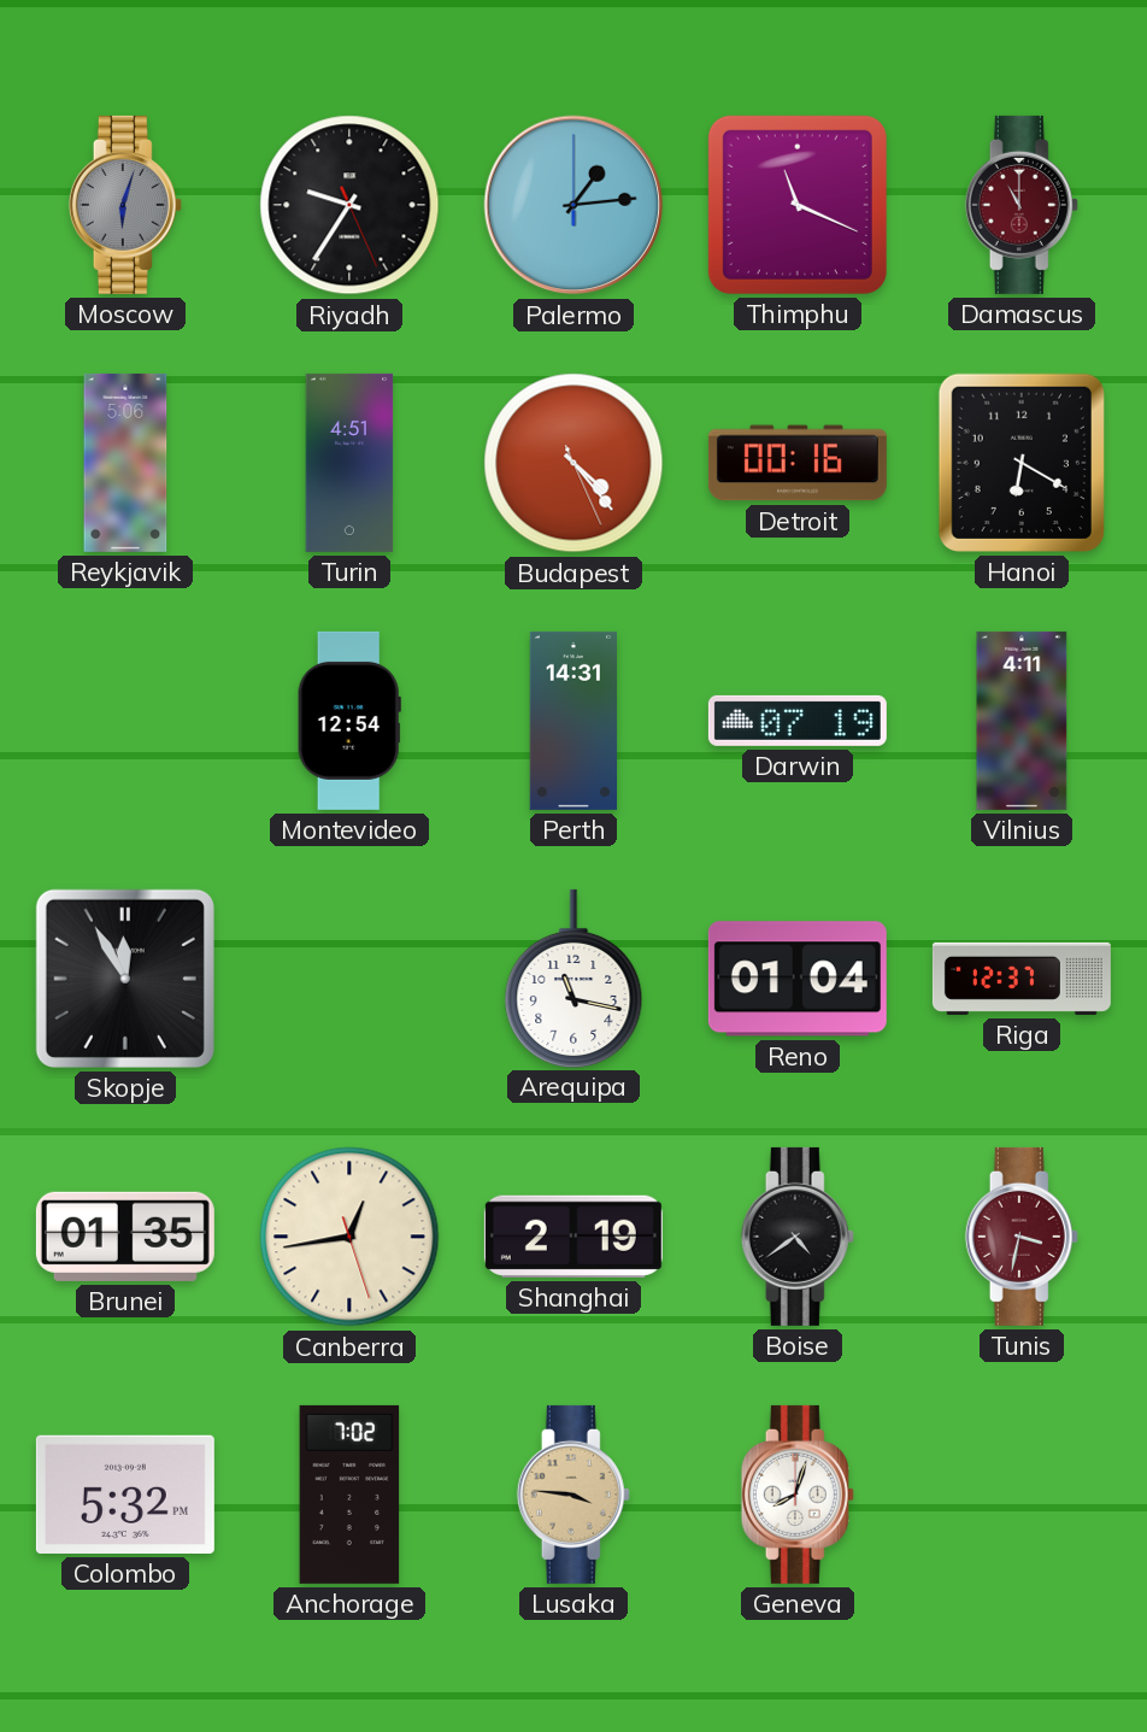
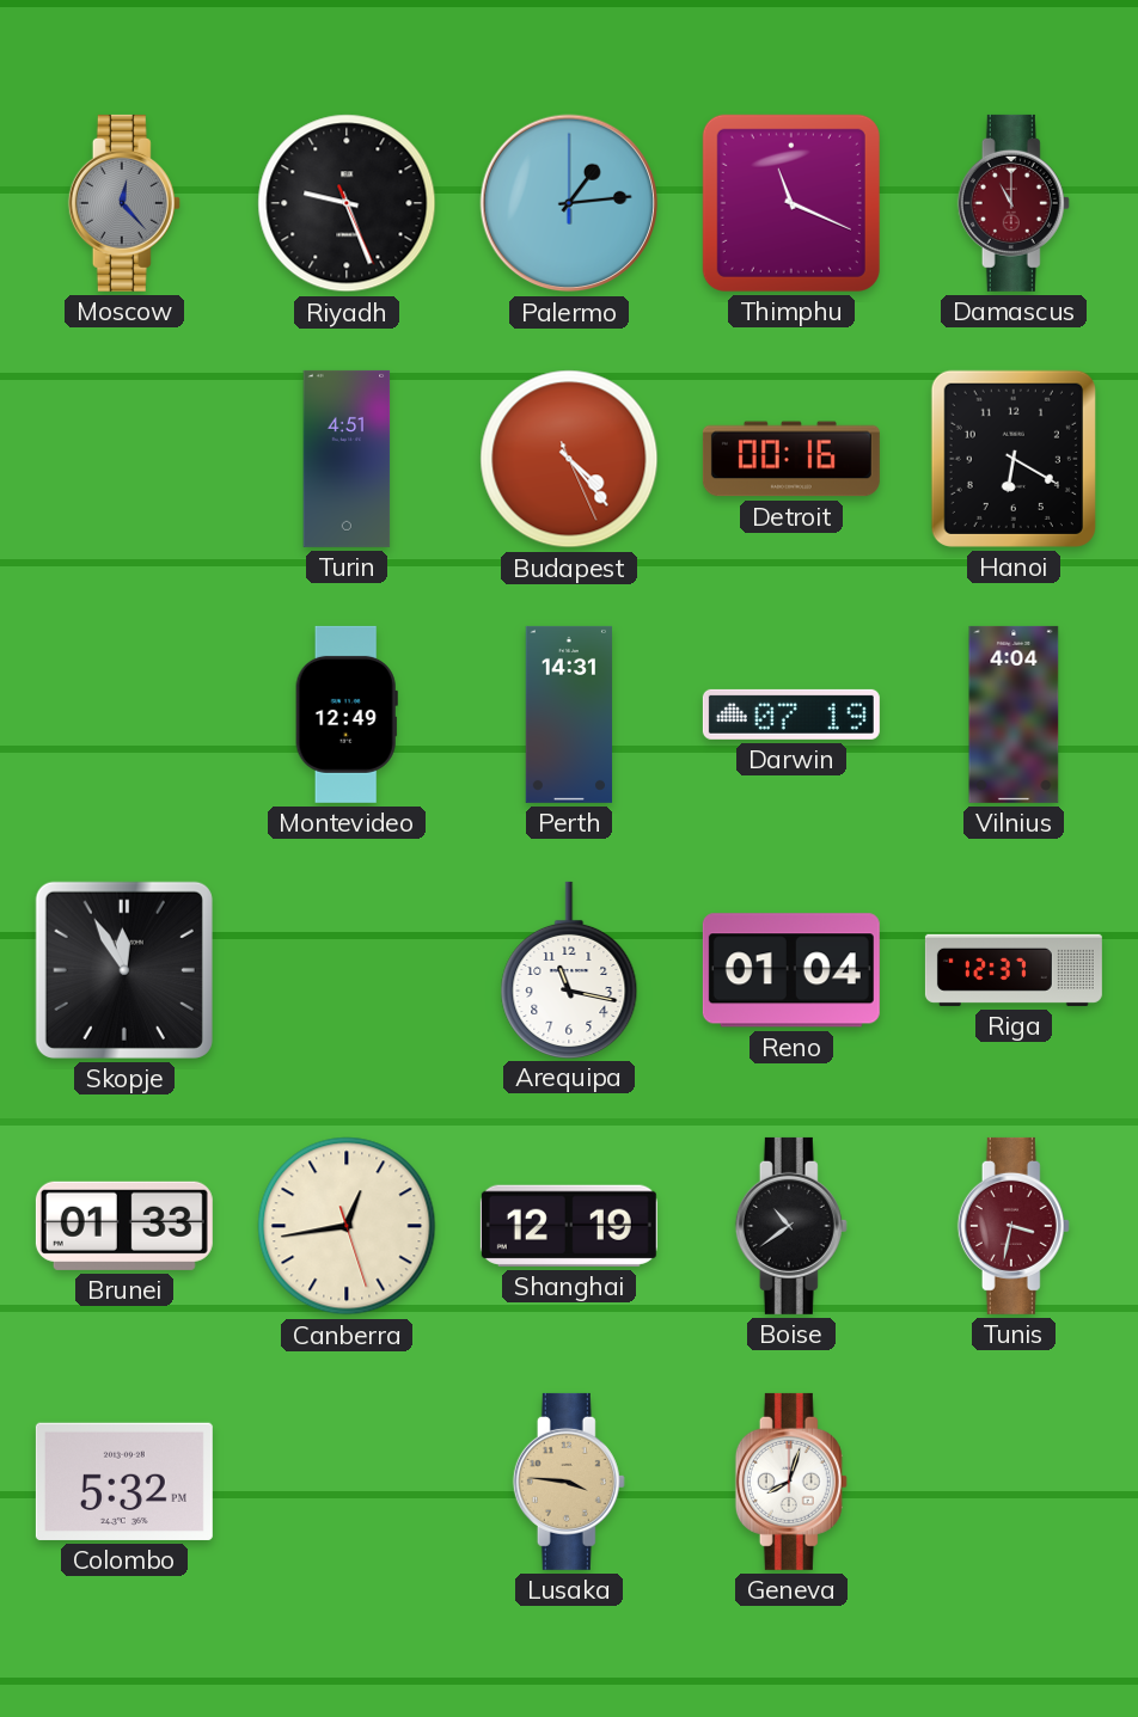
Moscow: 6:03 -> 12:23
Riyadh: 9:35 -> 9:26
Reykjavik: 5:06 -> none
Montevideo: 12:54 -> 12:49
Vilnius: 4:11 -> 4:04
Brunei: 01:35 -> 01:33
Shanghai: 2:19 -> 12:19
Boise: 4:39 -> 10:39
Anchorage: 7:02 -> none
